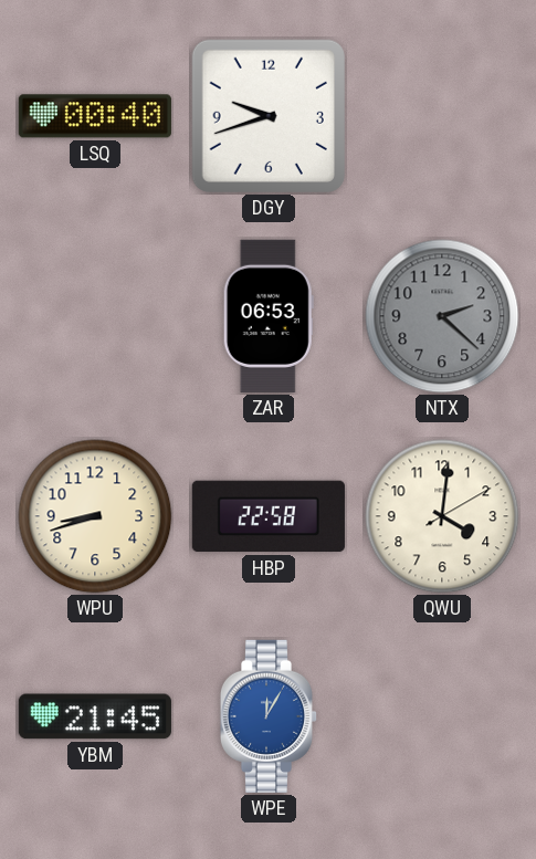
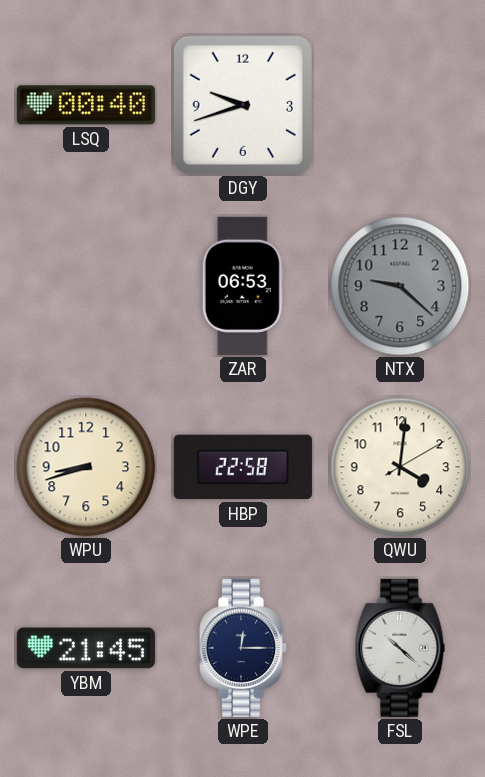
NTX: 2:22 -> 9:22
WPE: 12:05 -> 12:15
WPE dial: blue -> navy
FSL: none -> 10:22
